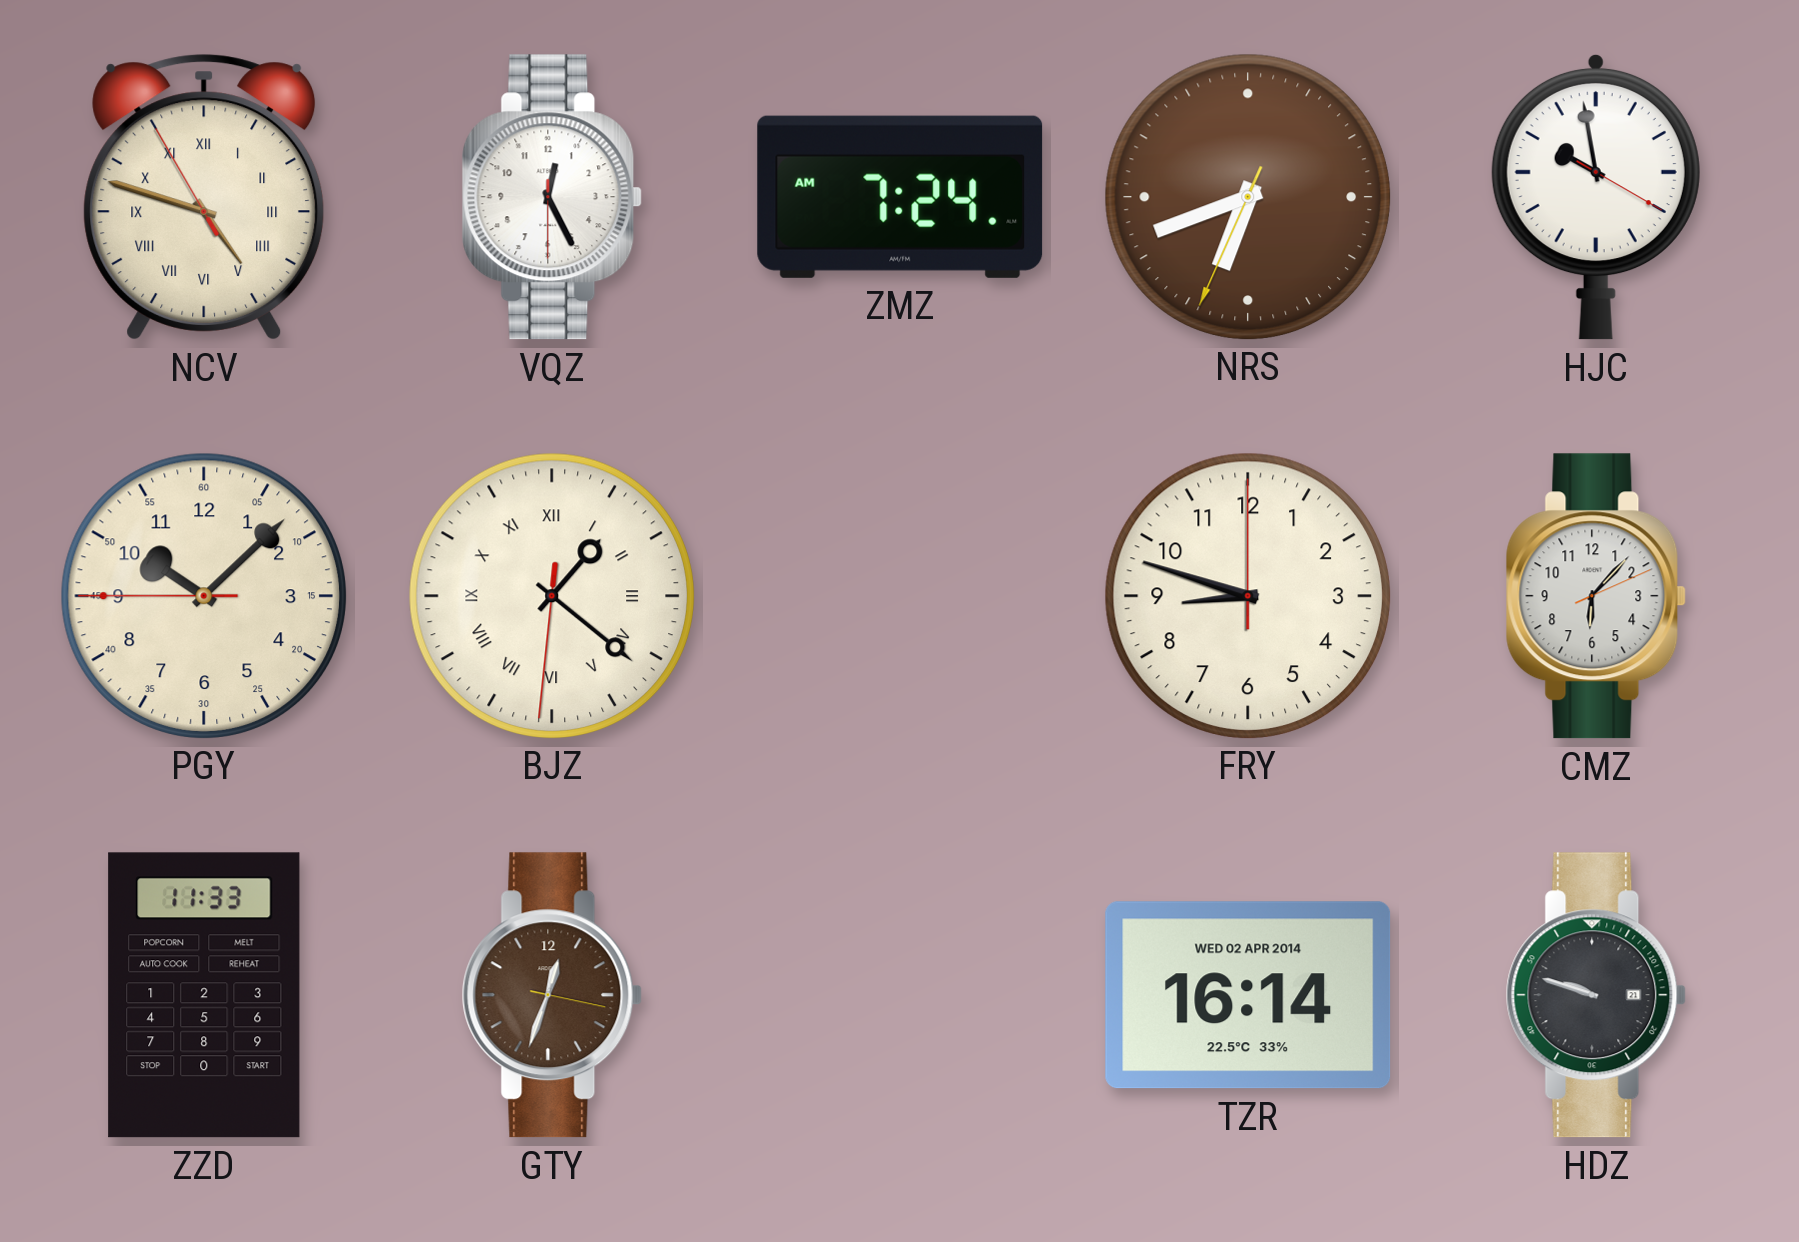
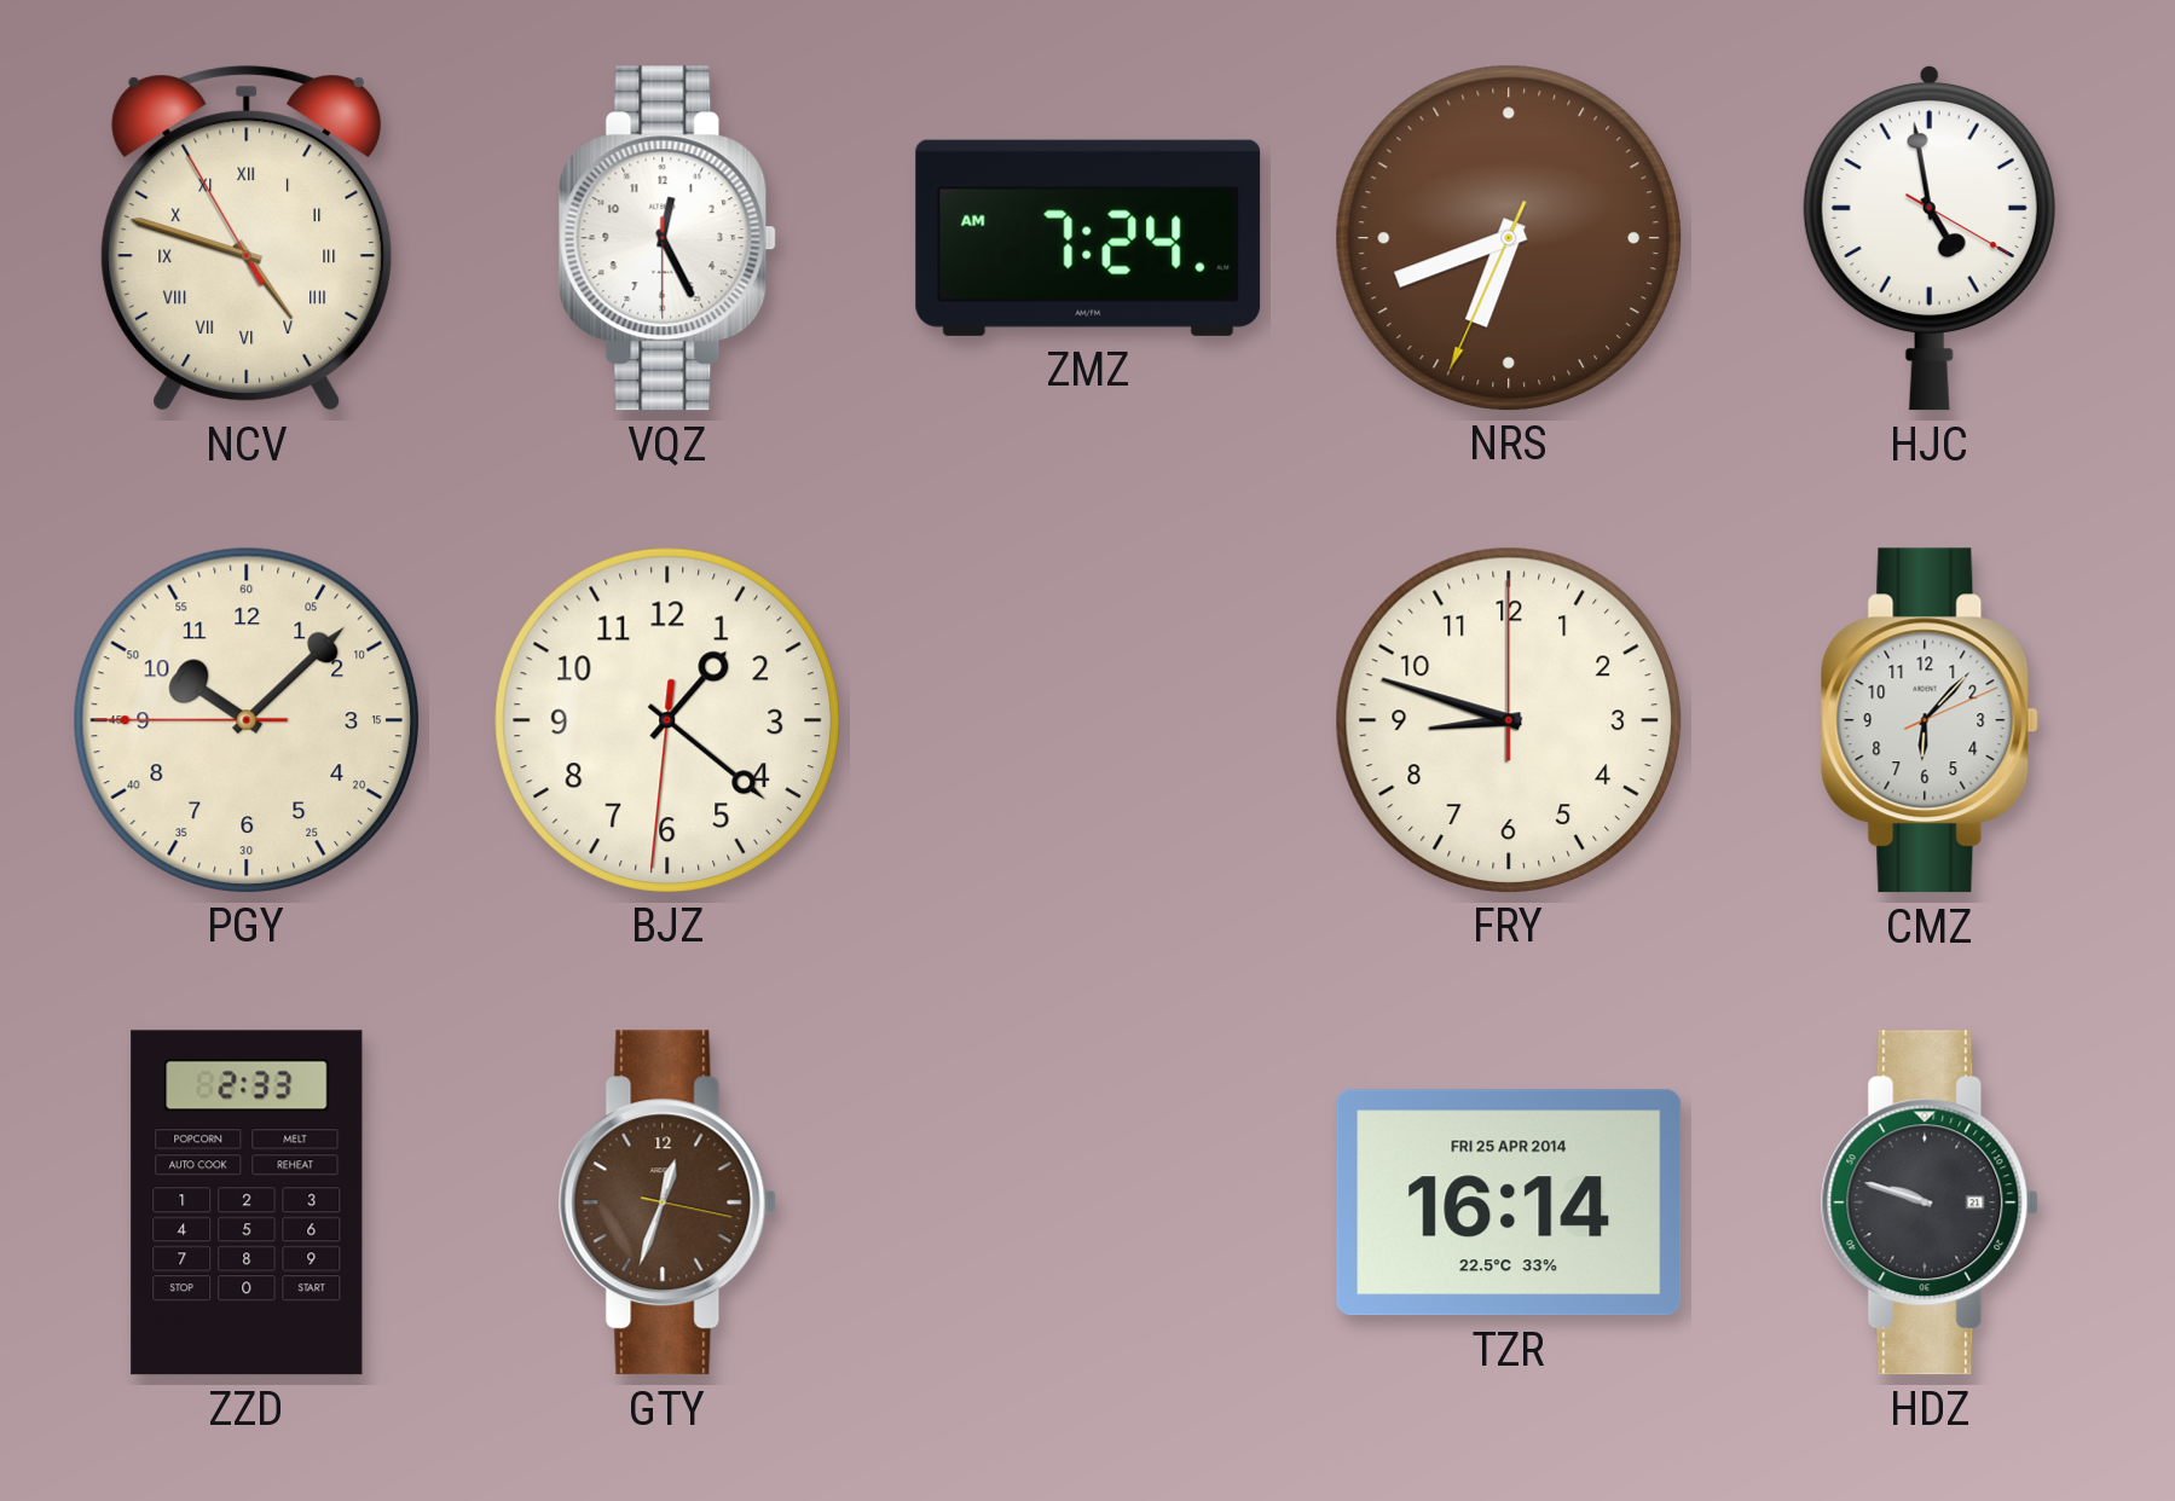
HJC: 9:58 -> 4:58
BJZ numerals: Roman -> Arabic
ZZD: 11:33 -> 2:33
TZR date: WED 02 APR 2014 -> FRI 25 APR 2014
